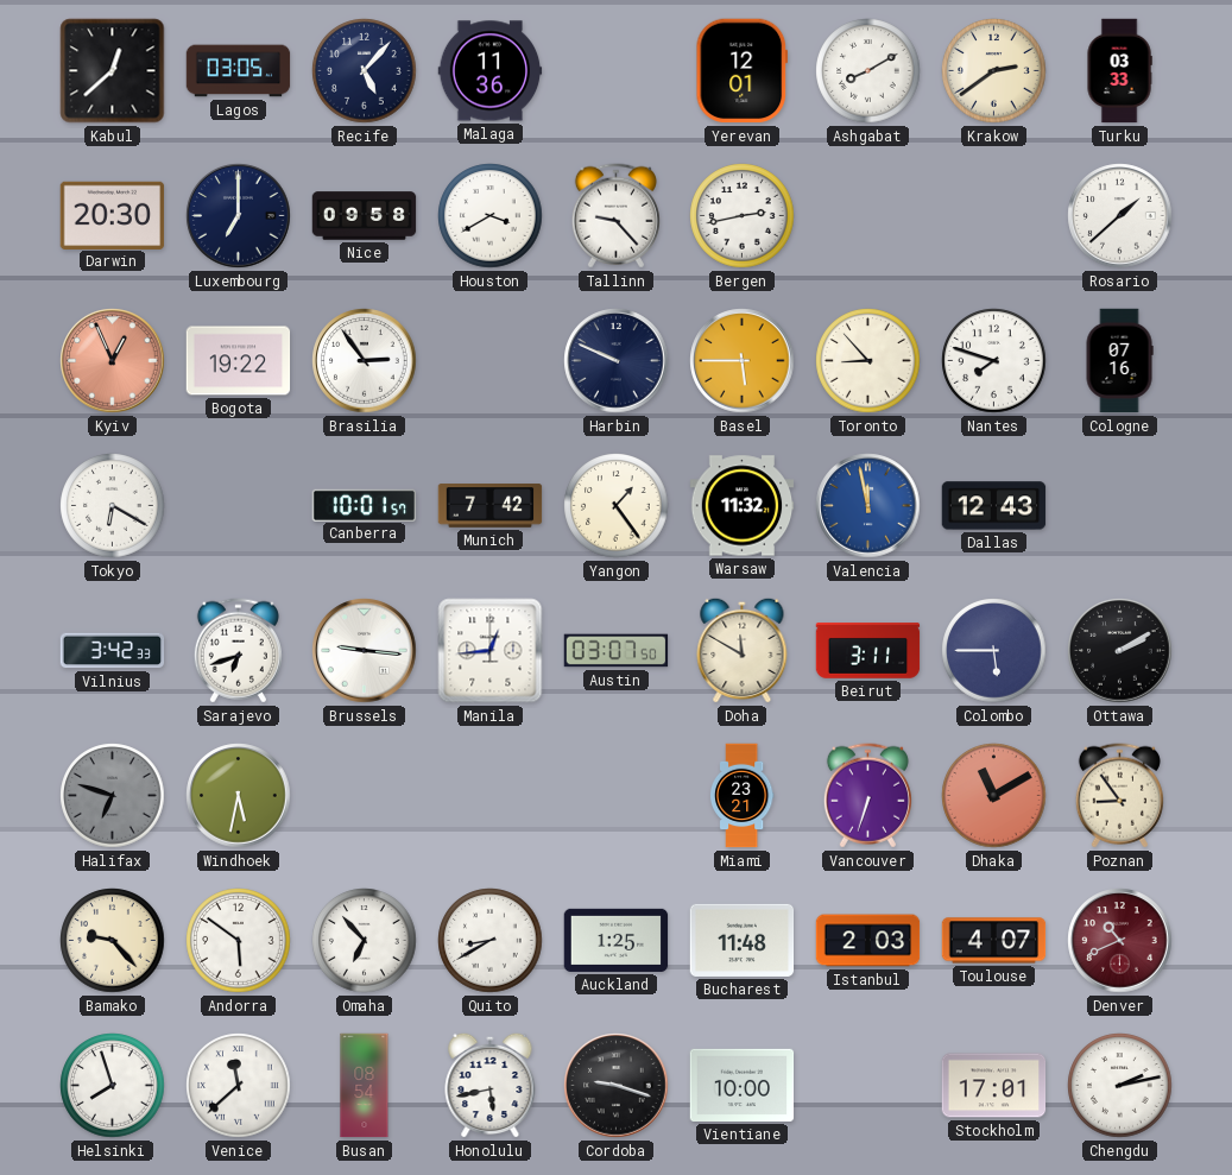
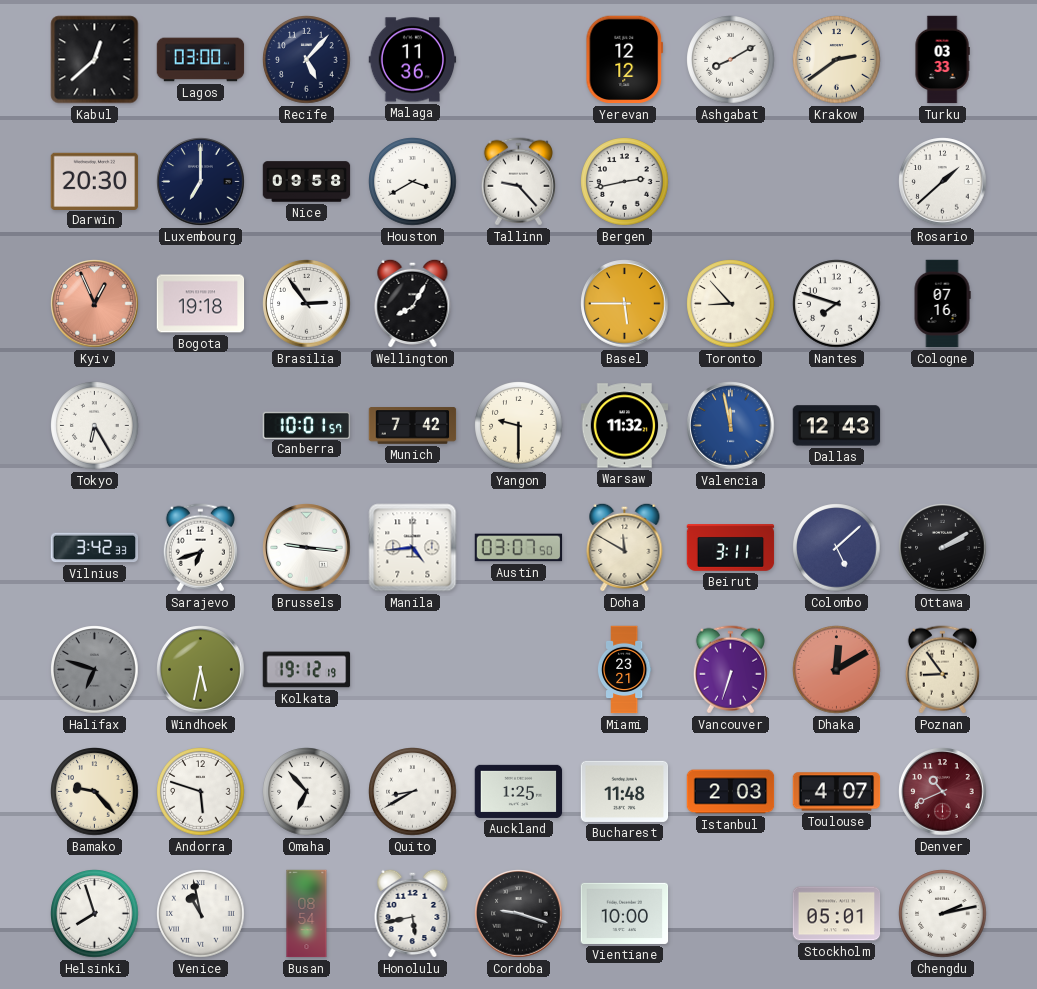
Lagos: 03:05 -> 03:00
Yerevan: 12:01 -> 12:12
Bogota: 19:22 -> 19:18
Wellington: none -> 8:05
Harbin: 9:49 -> none
Tokyo: 6:20 -> 6:25
Yangon: 1:24 -> 9:30
Manila: 12:44 -> 4:44
Colombo: 5:45 -> 5:08
Kolkata: none -> 19:12
Dhaka: 11:10 -> 12:10
Andorra: 5:51 -> 5:48
Venice: 11:38 -> 10:58
Stockholm: 17:01 -> 05:01
